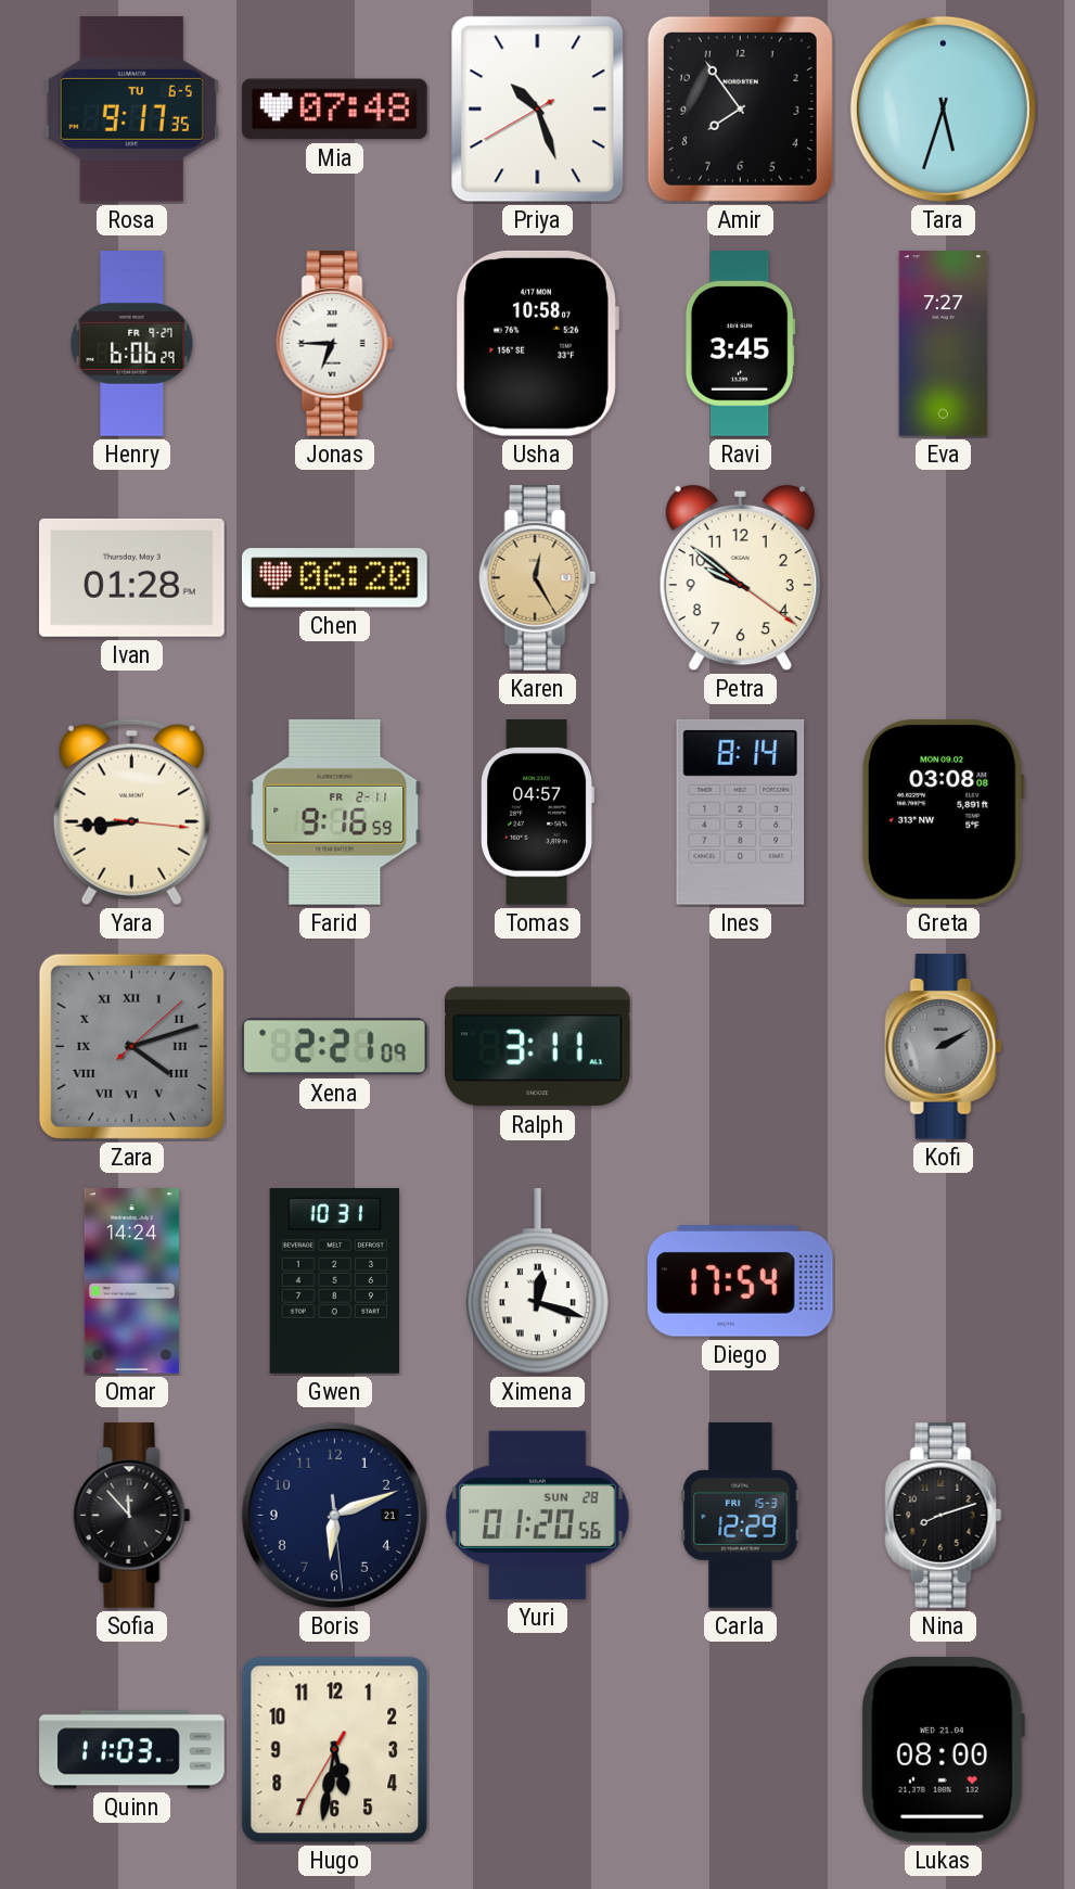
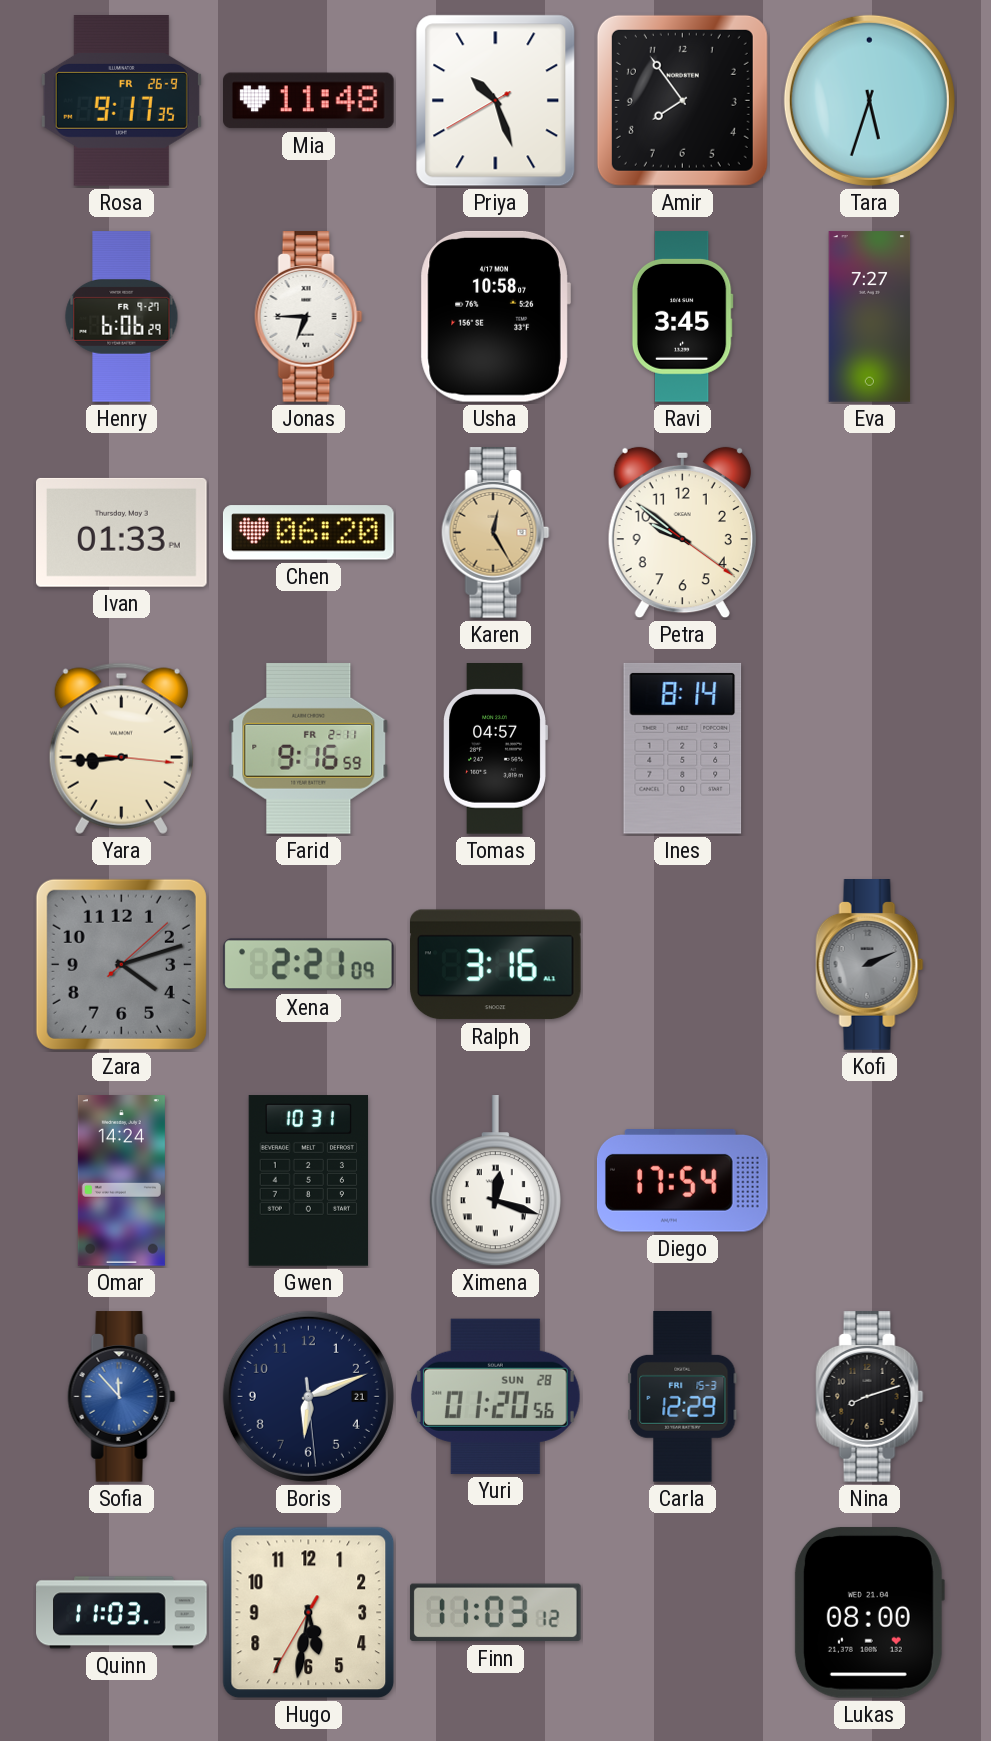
Rosa date: TU 6-5 -> FR 26-9
Mia: 07:48 -> 11:48
Ivan: 01:28 -> 01:33
Greta: 03:08 -> none
Zara numerals: Roman -> Arabic
Ralph: 3:11 -> 3:16
Kofi: 2:10 -> 2:11
Sofia dial: black -> blue
Finn: none -> 11:03
